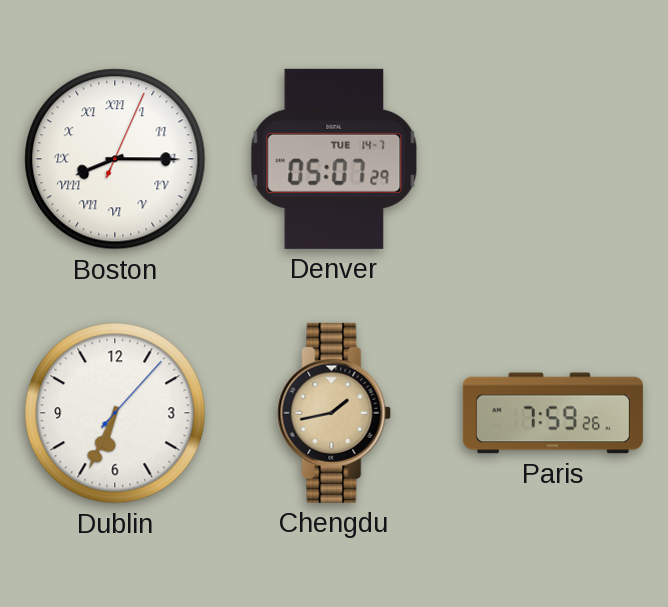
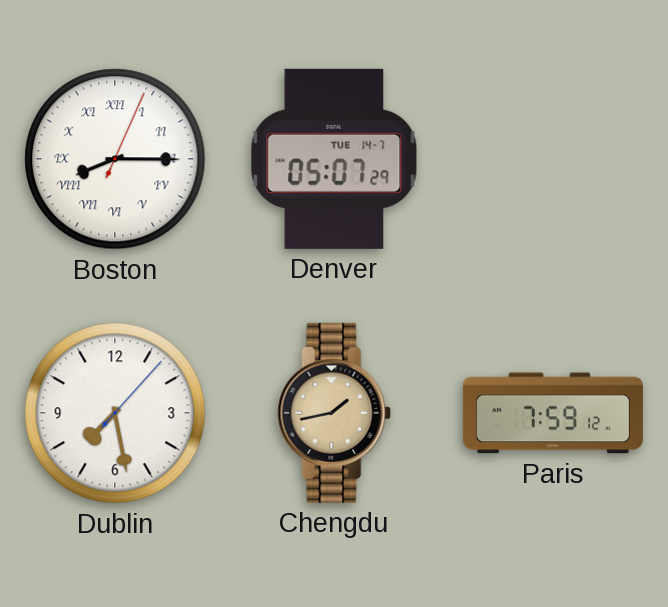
Dublin: 6:34 -> 7:28
Paris: 7:59:26 -> 7:59:12
